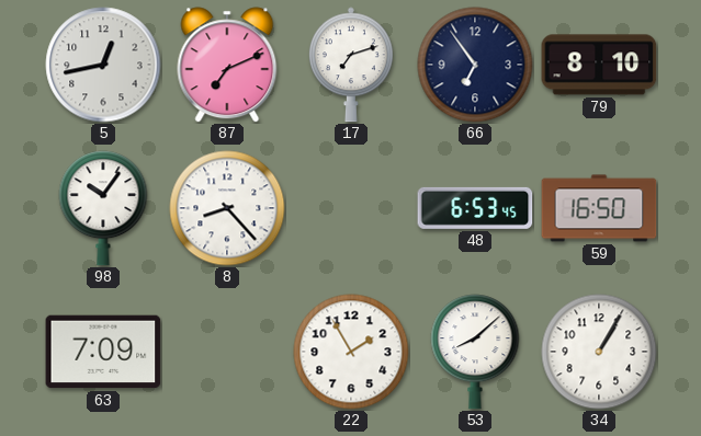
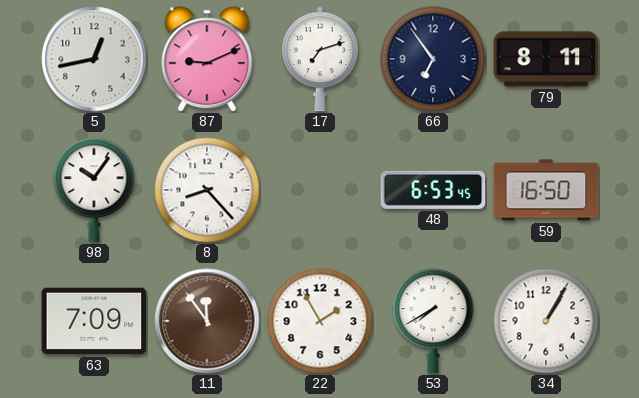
87: 7:11 -> 9:11
79: 8:10 -> 8:11
11: none -> 11:54
53: 8:08 -> 7:40
